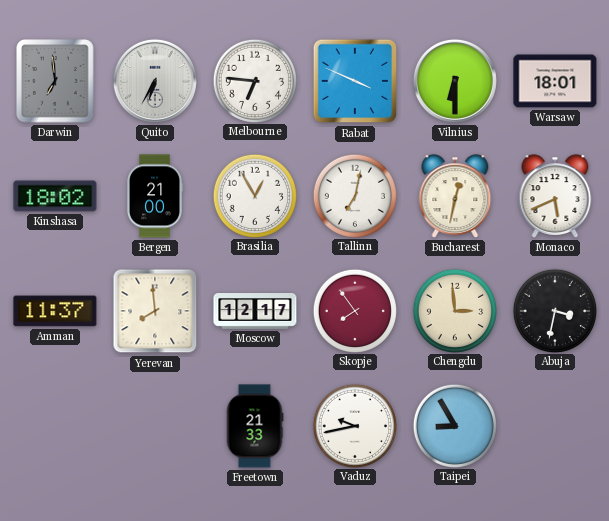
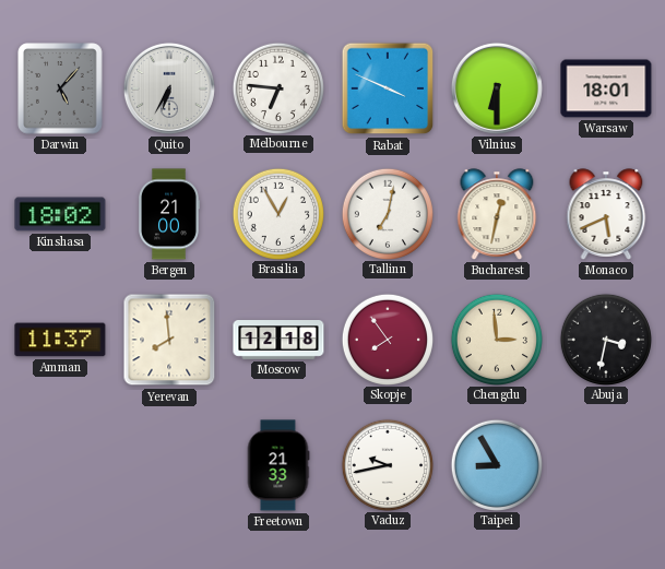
Darwin: 6:59 -> 5:07
Moscow: 12:17 -> 12:18
